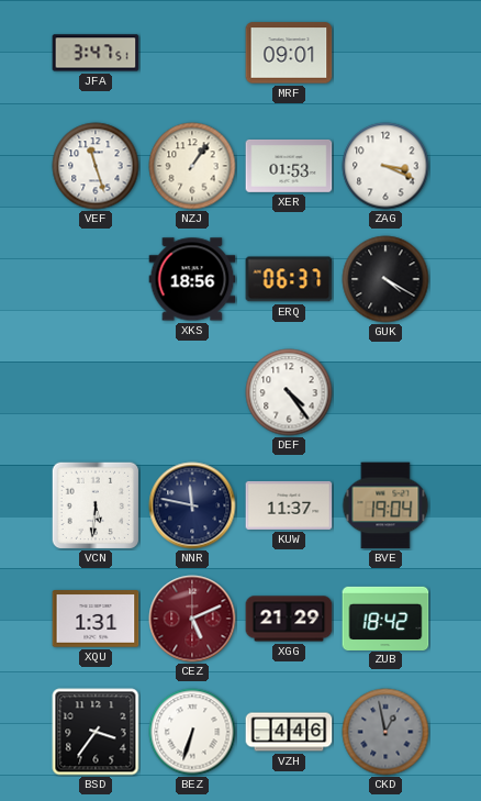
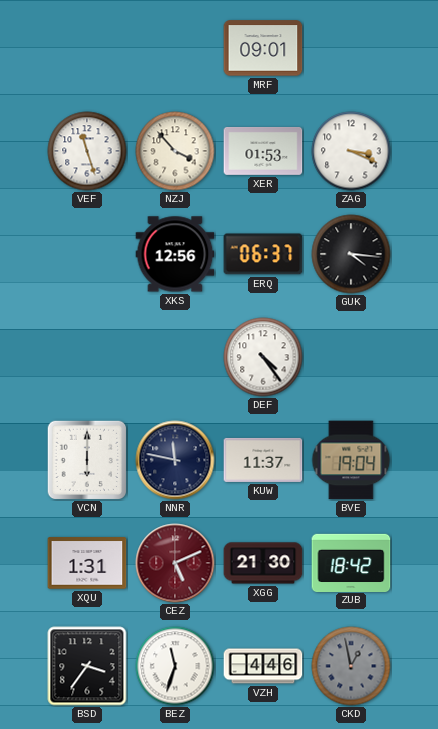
JFA: 3:47 -> none
NZJ: 1:06 -> 3:53
XKS: 18:56 -> 12:56
GUK: 4:20 -> 4:16
VCN: 5:31 -> 6:00
XGG: 21:29 -> 21:30
BEZ: 6:33 -> 11:33
